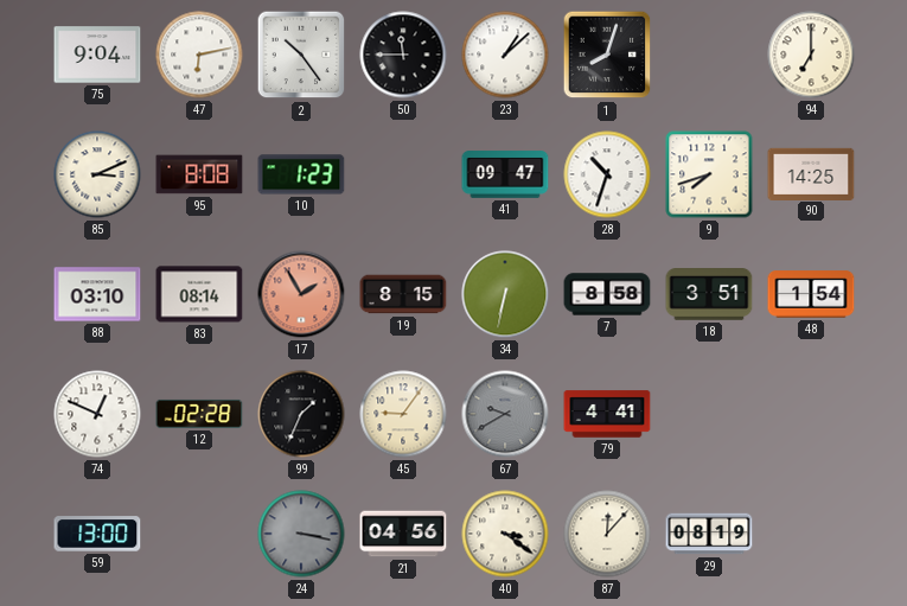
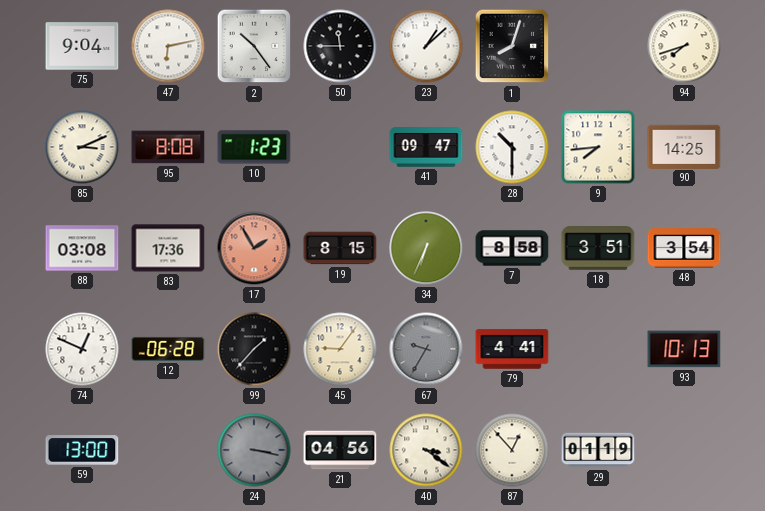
94: 7:00 -> 7:42
28: 10:33 -> 10:30
9: 7:42 -> 7:44
88: 03:10 -> 03:08
83: 08:14 -> 17:36
34: 6:32 -> 6:34
48: 1:54 -> 3:54
12: 02:28 -> 06:28
99: 1:34 -> 1:37
67: 9:40 -> 9:35
93: none -> 10:13
87: 12:07 -> 12:53
29: 08:19 -> 01:19
